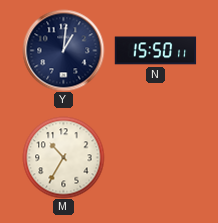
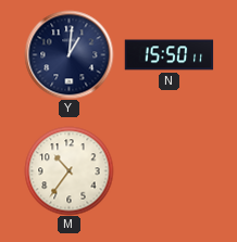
M: 10:35 -> 10:36
